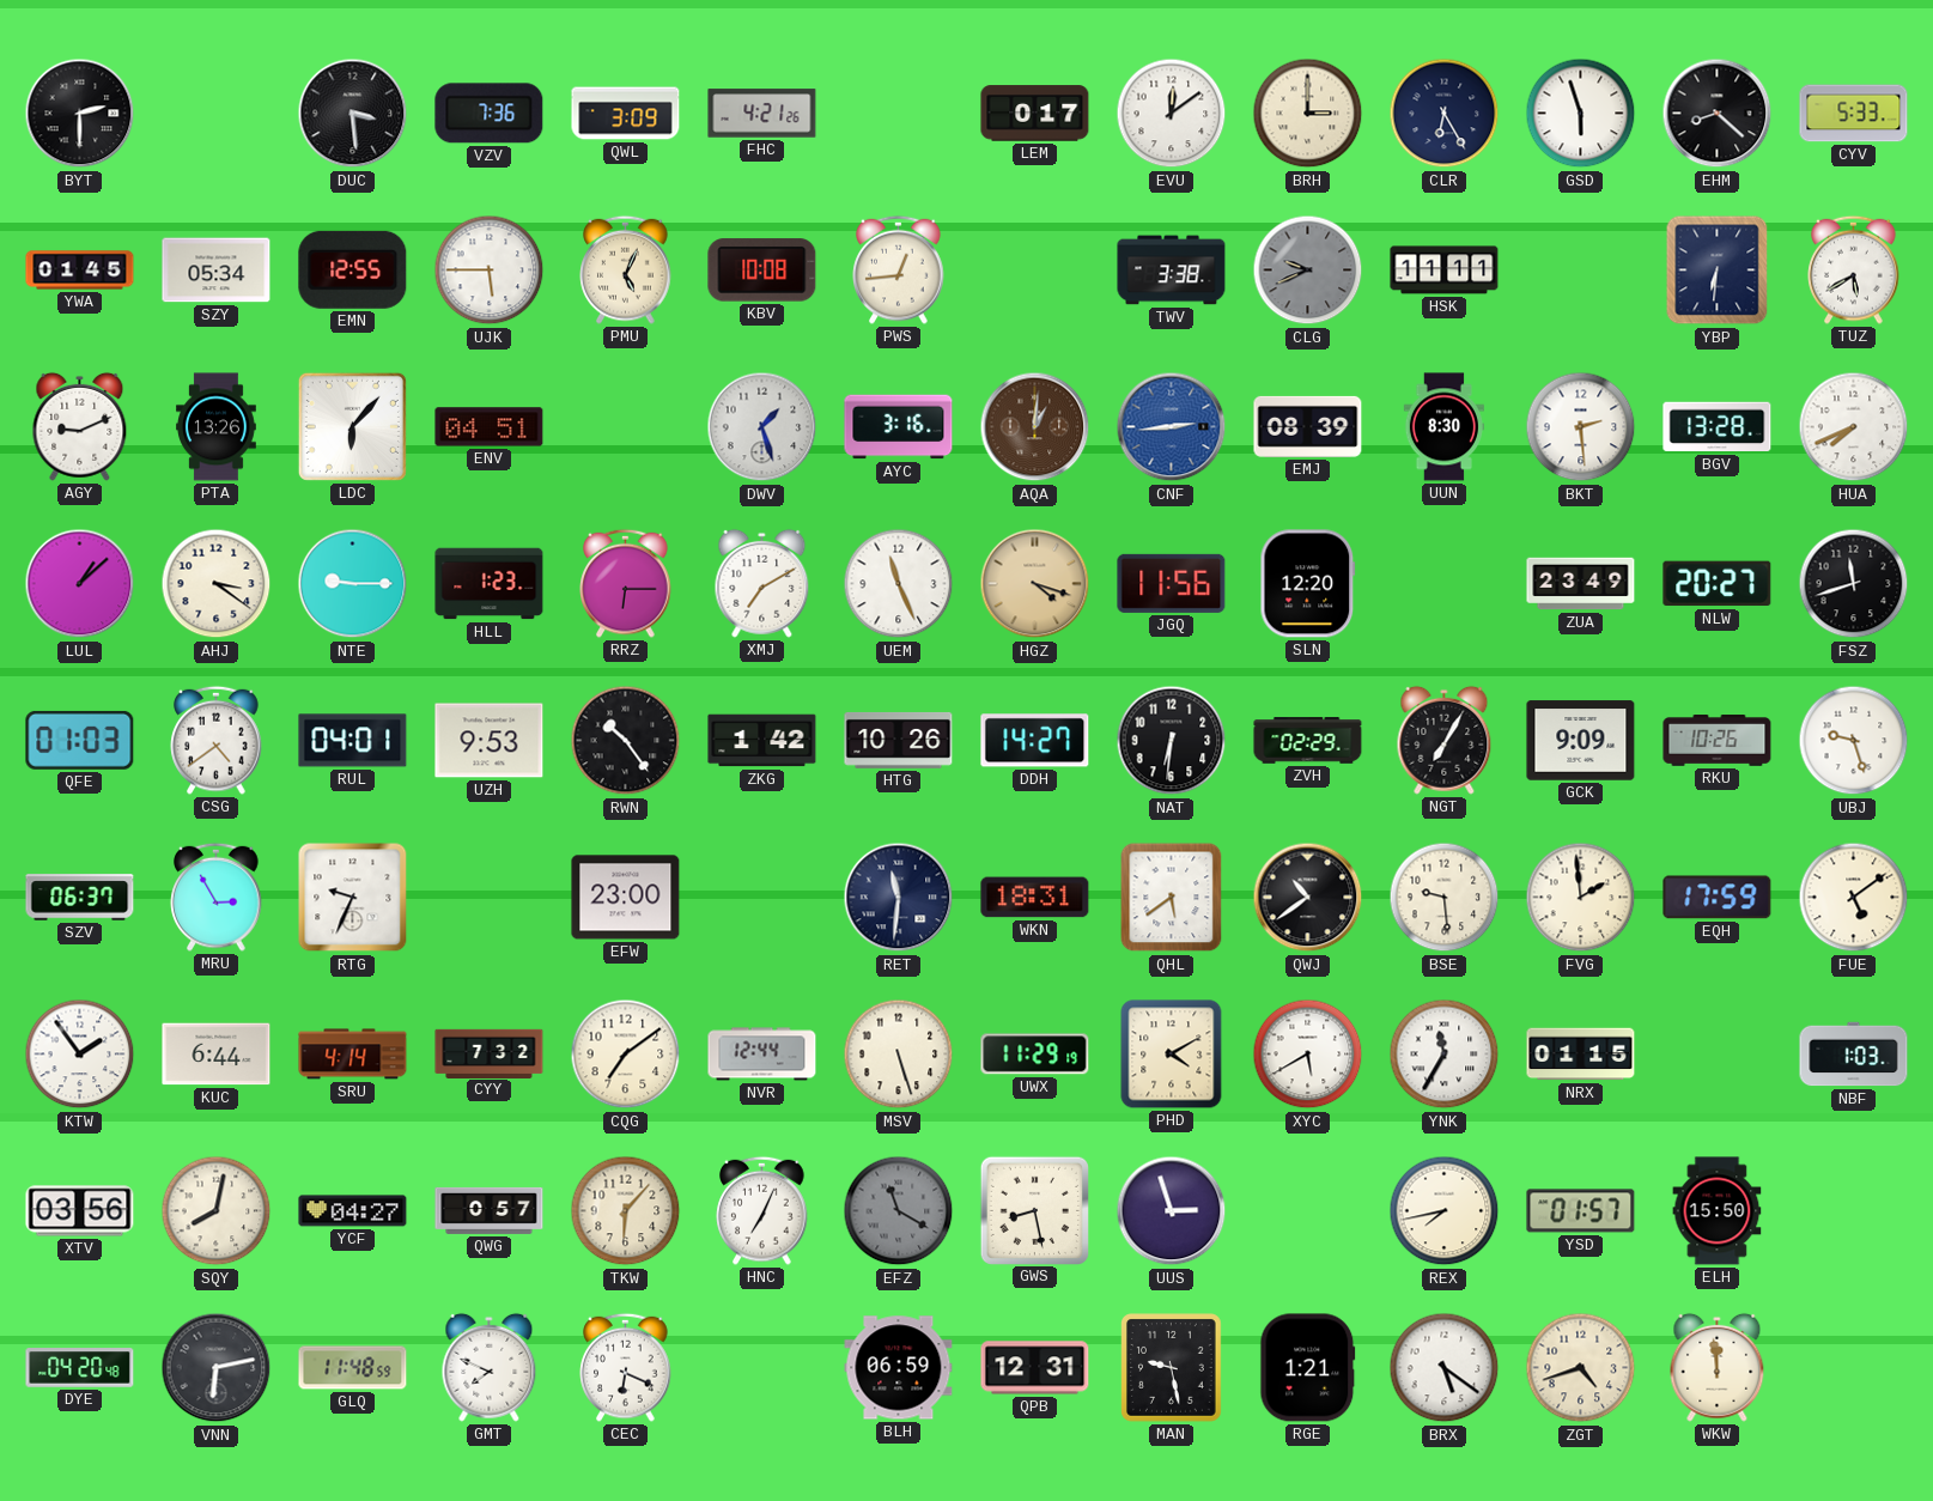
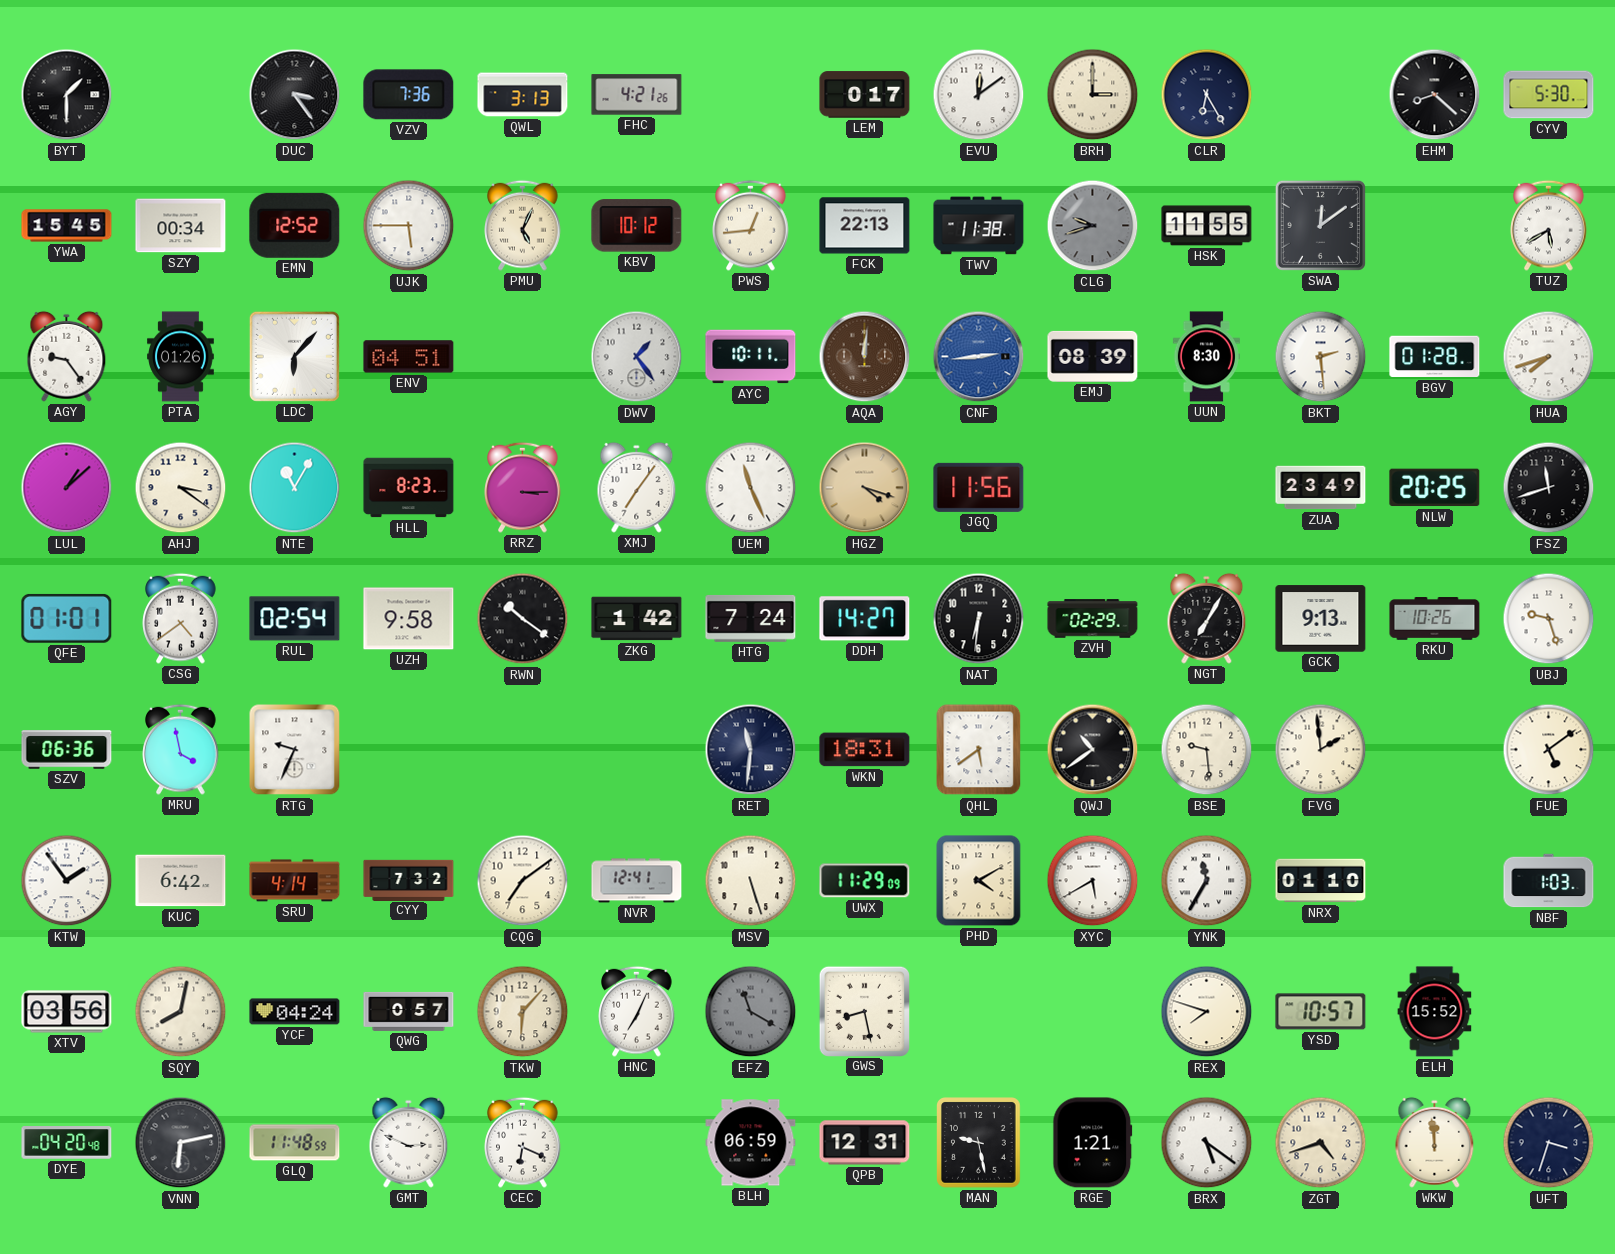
BYT: 2:30 -> 1:30
DUC: 3:29 -> 3:24
QWL: 3:09 -> 3:13
GSD: 5:57 -> none
CYV: 5:33 -> 5:30
YWA: 01:45 -> 15:45
SZY: 05:34 -> 00:34
EMN: 12:55 -> 12:52
KBV: 10:08 -> 10:12
FCK: none -> 22:13
TWV: 3:38 -> 11:38
CLG: 9:41 -> 9:42
HSK: 11:11 -> 11:55
SWA: none -> 12:09
YBP: 6:31 -> none
AGY: 9:11 -> 9:24
PTA: 13:26 -> 01:26
DWV: 1:27 -> 1:24
AYC: 3:16 -> 10:11
AQA: 1:01 -> 12:01
BGV: 13:28 -> 01:28
HUA: 7:41 -> 7:42
NTE: 9:15 -> 11:05
HLL: 1:23 -> 8:23
RRZ: 6:15 -> 3:15
XMJ: 7:10 -> 7:06
SLN: 12:20 -> none
NLW: 20:27 -> 20:25
QFE: 01:03 -> 01:01
RUL: 04:01 -> 02:54
UZH: 9:53 -> 9:58
RWN: 10:24 -> 10:21
HTG: 10:26 -> 7:24
GCK: 9:09 -> 9:13
SZV: 06:37 -> 06:36
MRU: 2:55 -> 3:58
EFW: 23:00 -> none
EQH: 17:59 -> none
KUC: 6:44 -> 6:42
NVR: 12:44 -> 12:41
UWX: 11:29:19 -> 11:29:09
NRX: 01:15 -> 01:10
YCF: 04:27 -> 04:24
UUS: 2:57 -> none
REX: 7:43 -> 7:48
YSD: 01:57 -> 10:57
ELH: 15:50 -> 15:52
GMT: 7:49 -> 2:49
UFT: none -> 3:33
